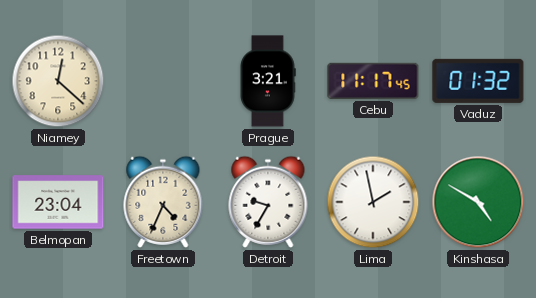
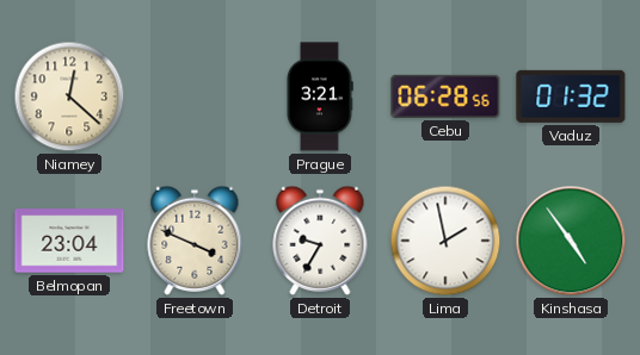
Cebu: 11:17 -> 06:28
Freetown: 4:34 -> 3:49
Kinshasa: 4:50 -> 4:54
